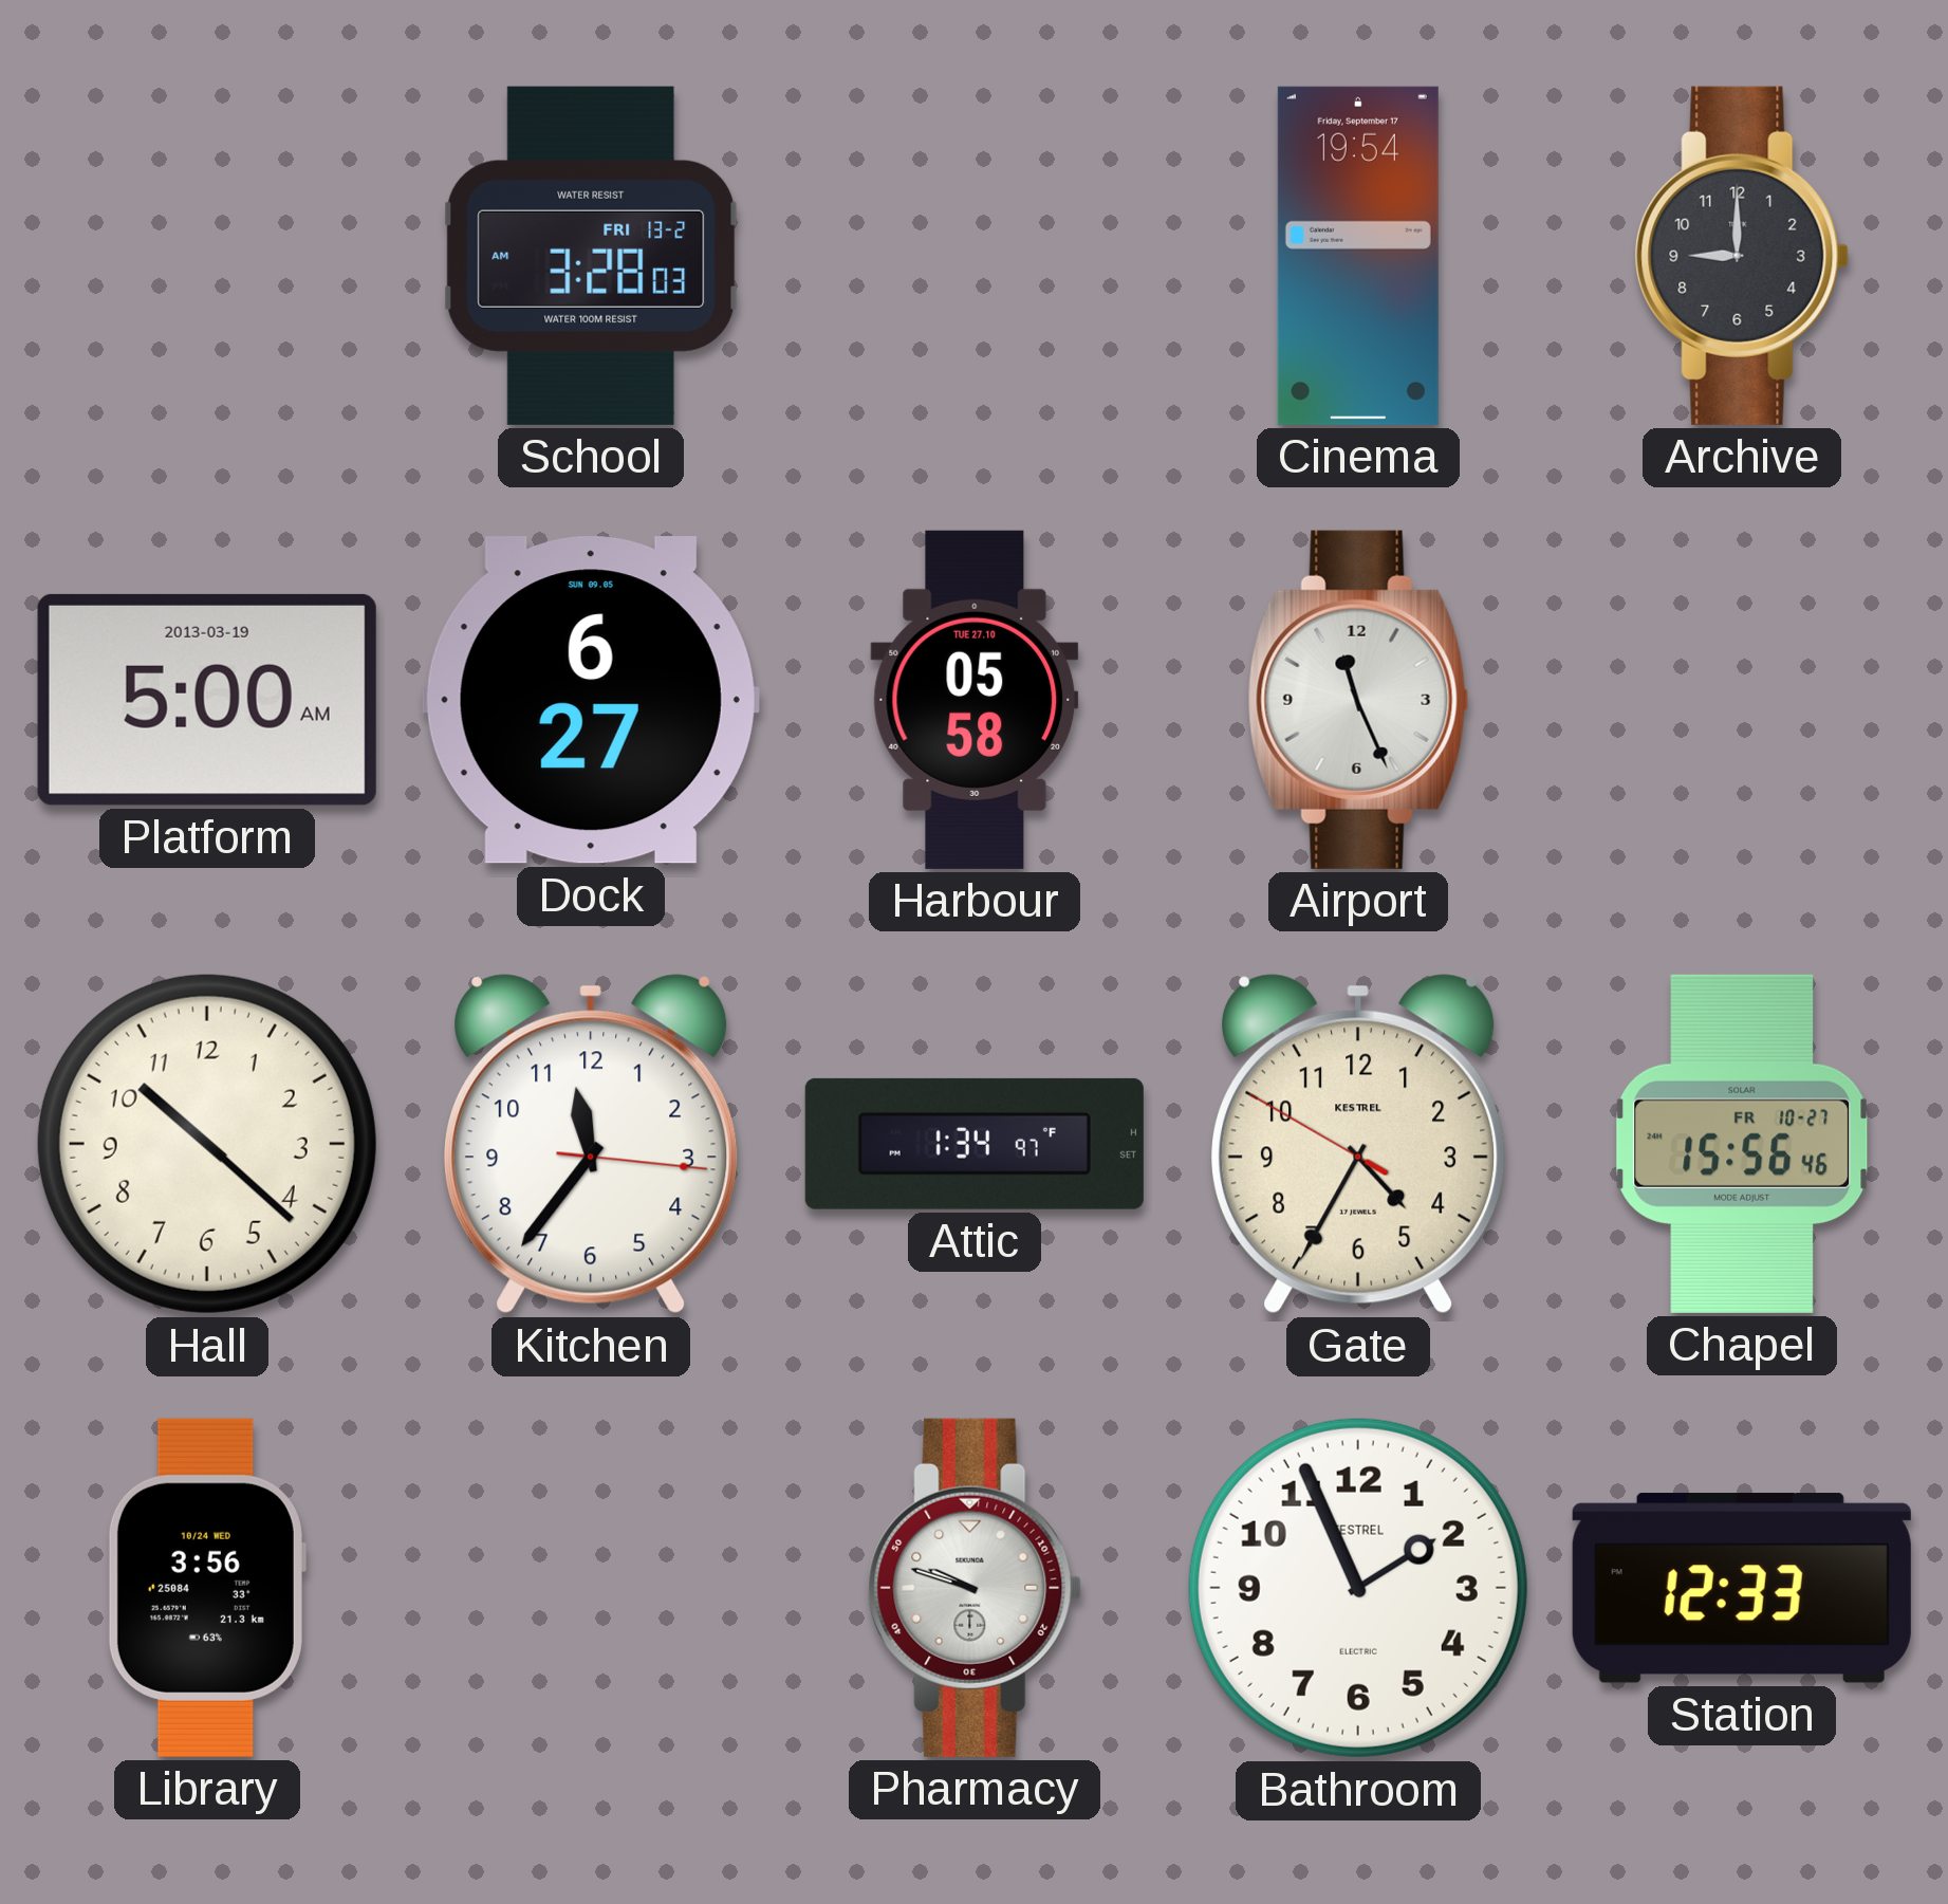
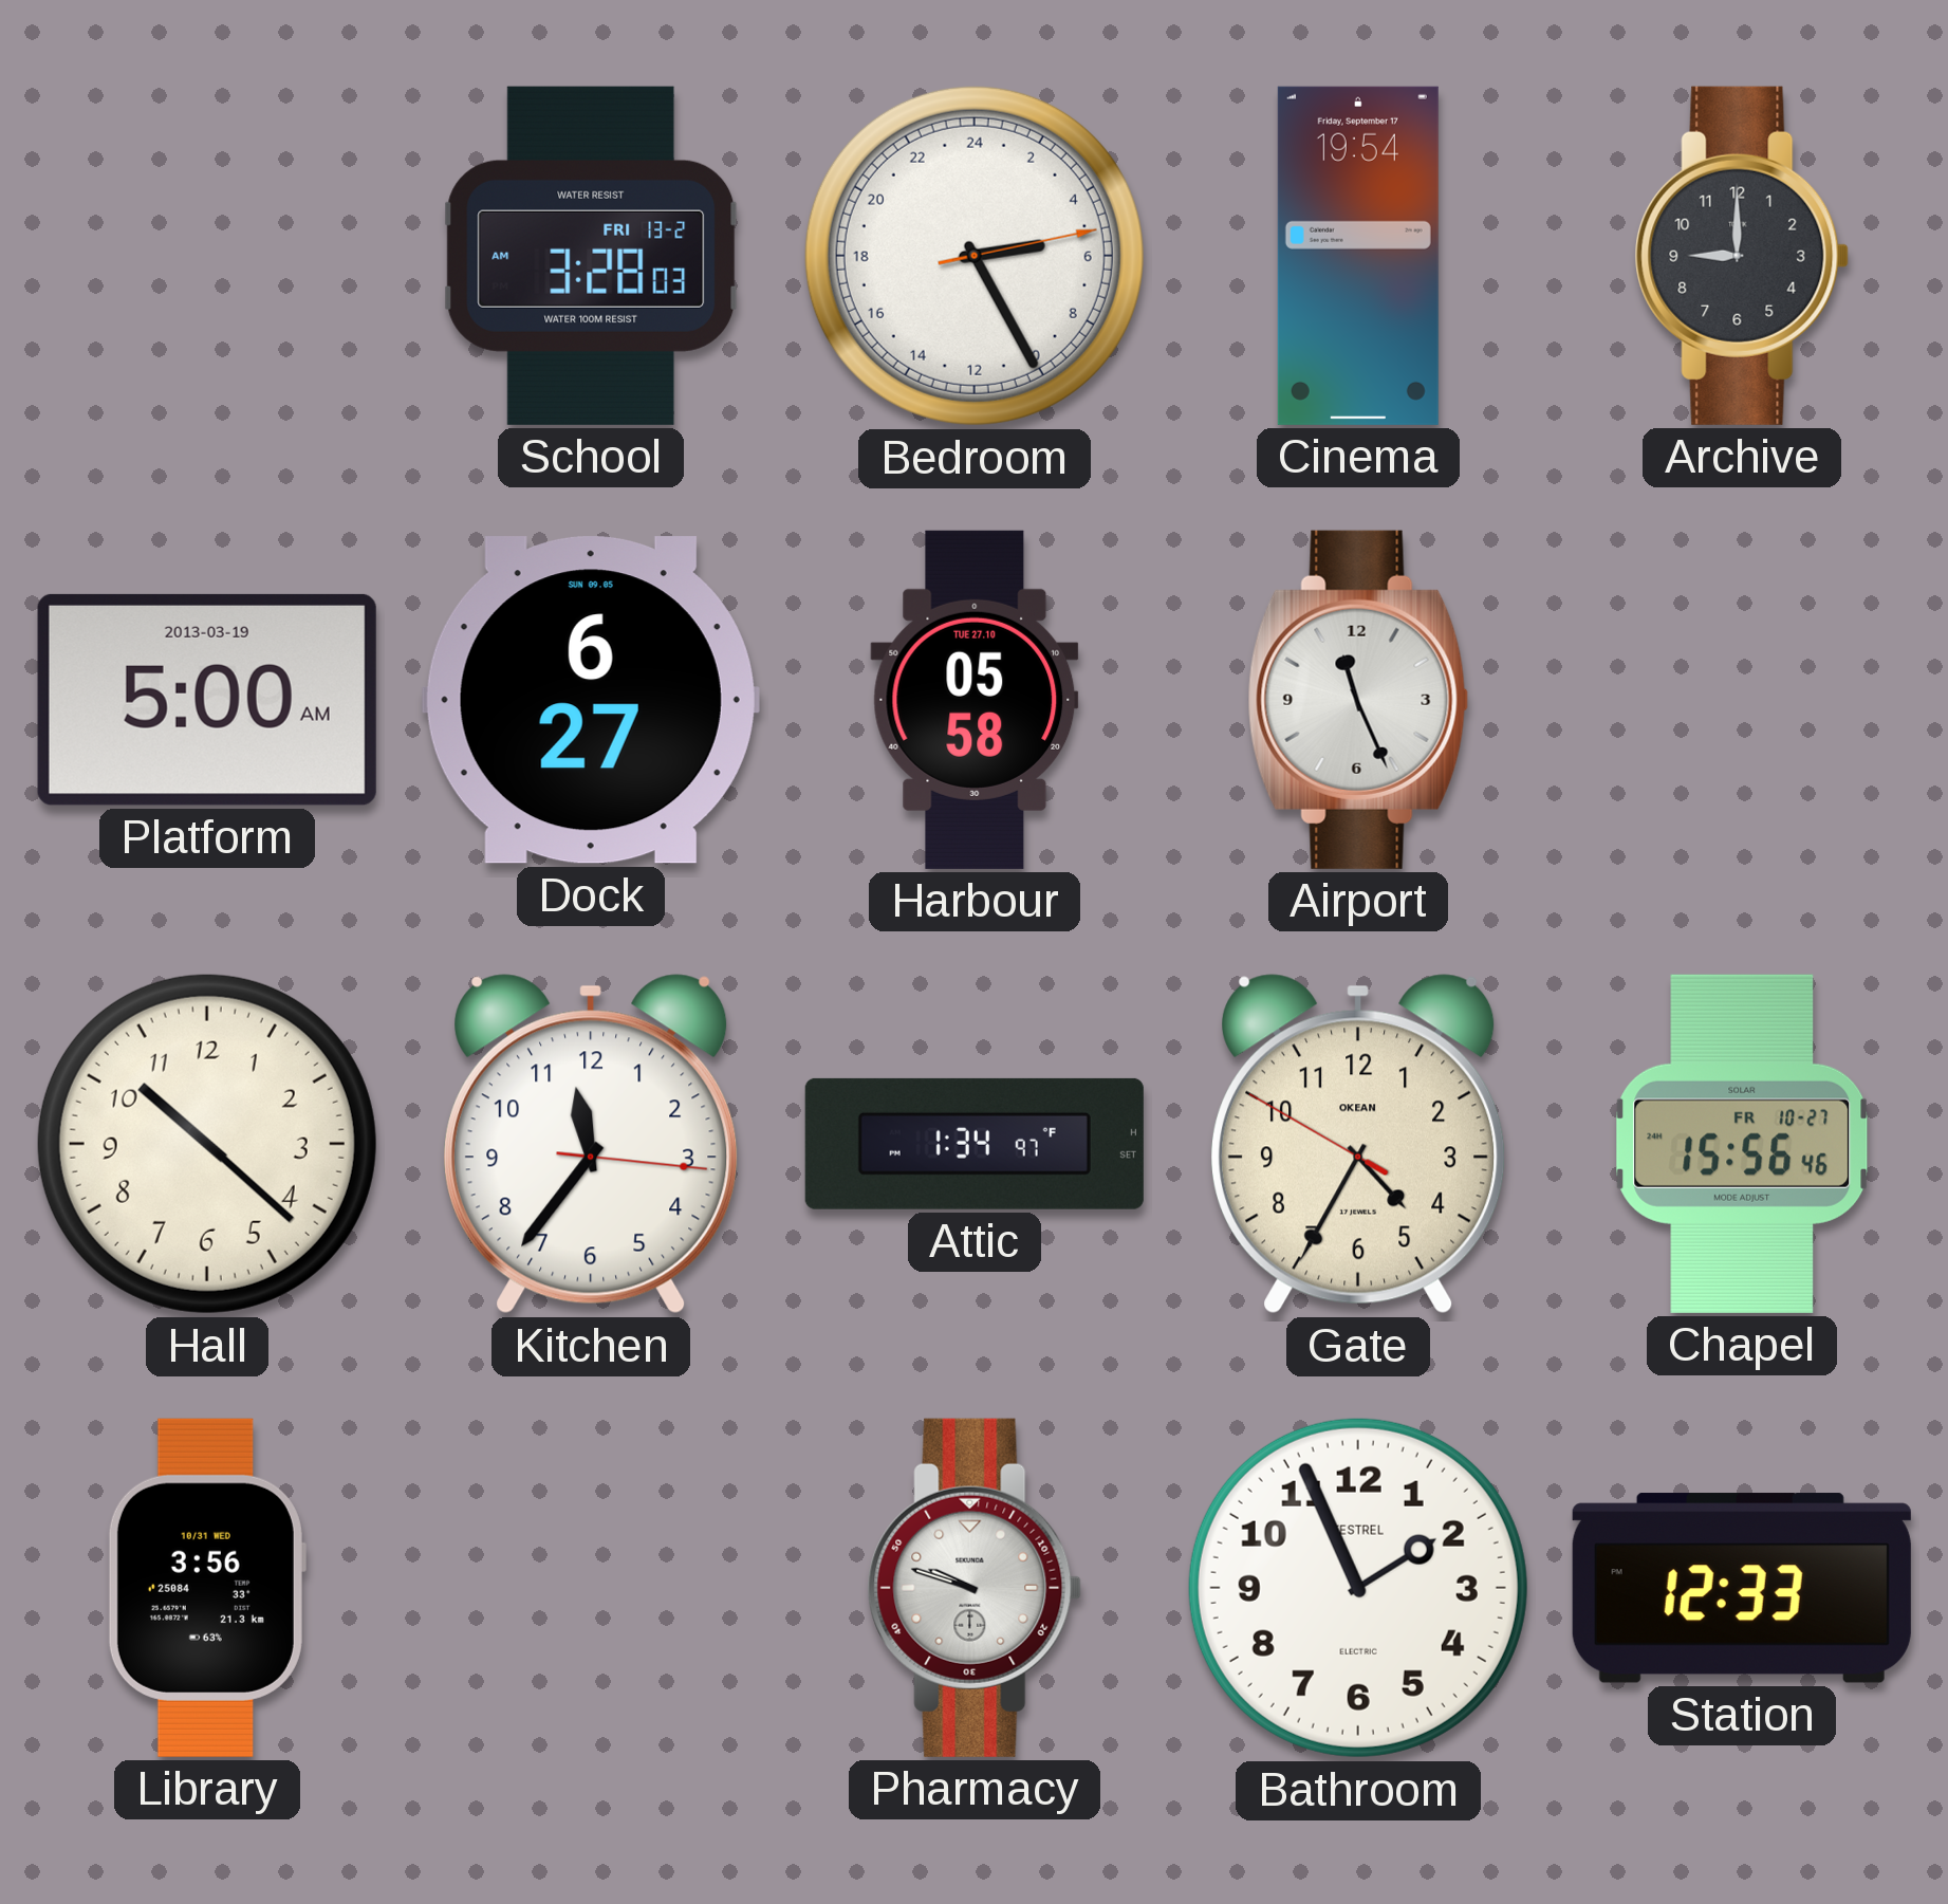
Bedroom: none -> 5:25
Gate brand: KESTREL -> OKEAN
Library date: 10/24 WED -> 10/31 WED
